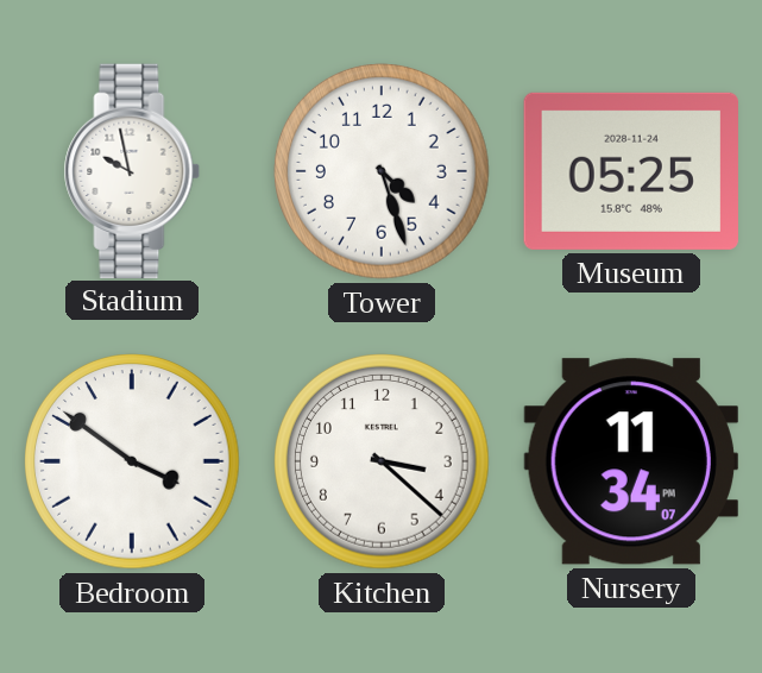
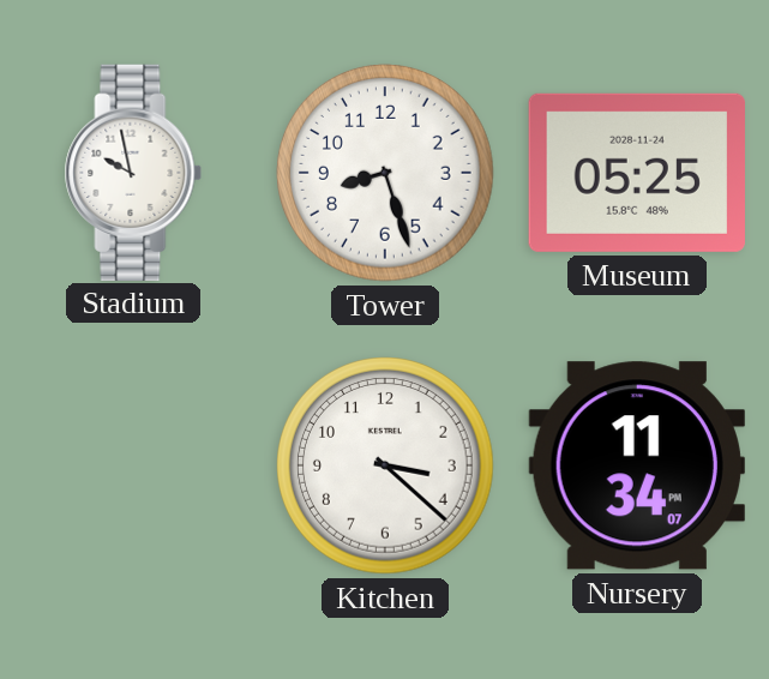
Tower: 4:27 -> 8:27
Bedroom: 3:51 -> none
